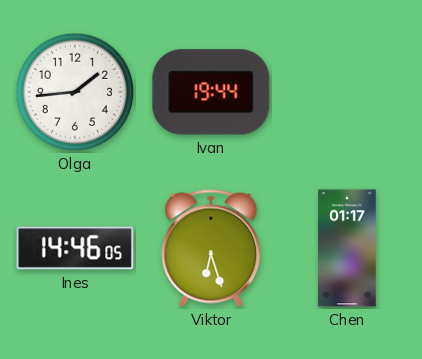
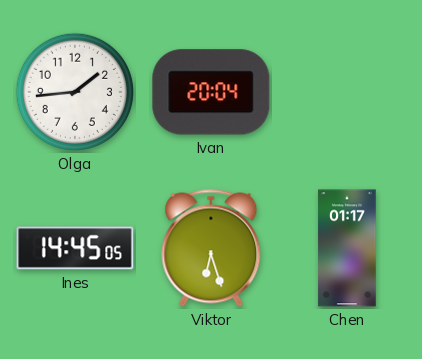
Ivan: 19:44 -> 20:04
Ines: 14:46 -> 14:45
